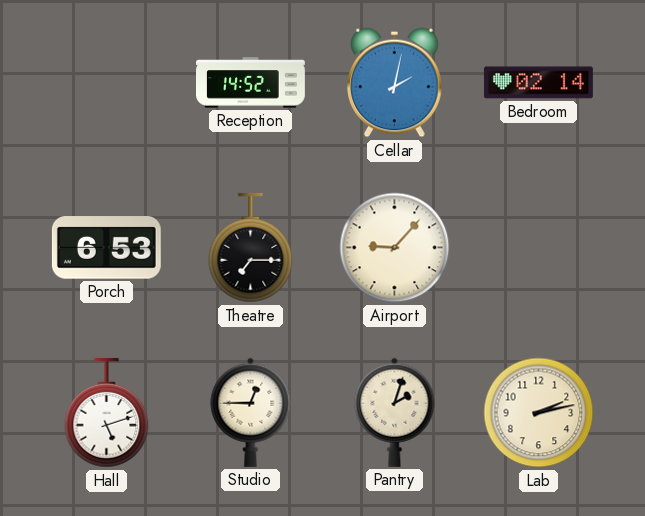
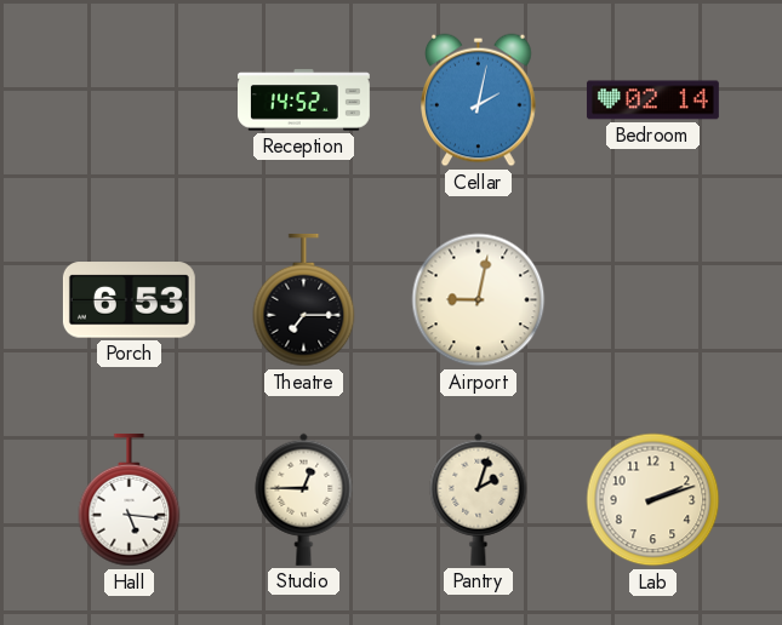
Airport: 9:07 -> 9:02
Hall: 5:12 -> 5:16
Lab: 2:13 -> 2:12
